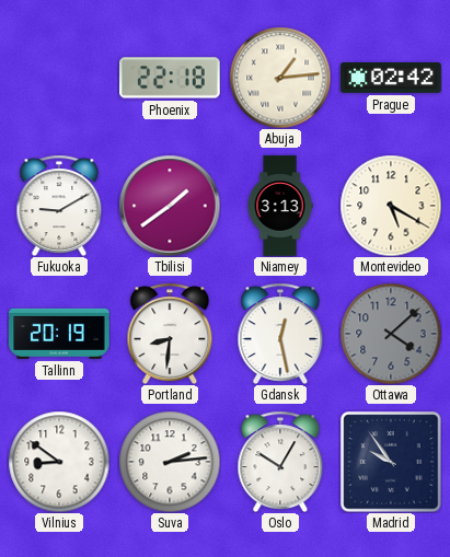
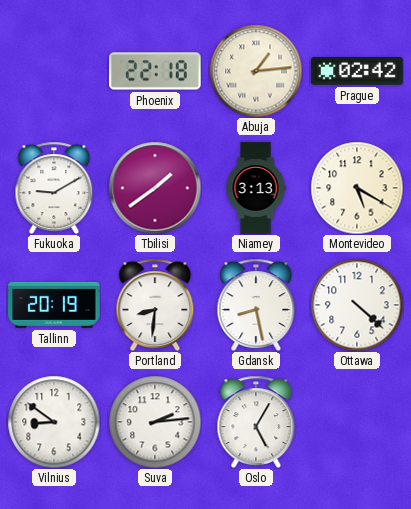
Gdansk: 12:28 -> 8:28
Ottawa: 4:08 -> 4:22
Ottawa dial: grey -> white
Oslo: 10:05 -> 5:05
Madrid: 9:54 -> none
